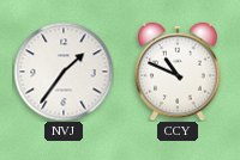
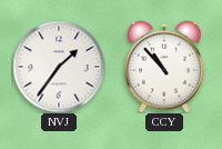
CCY: 10:49 -> 10:53
